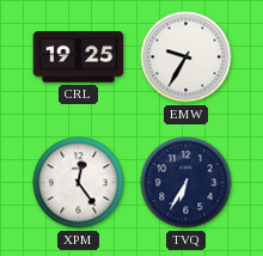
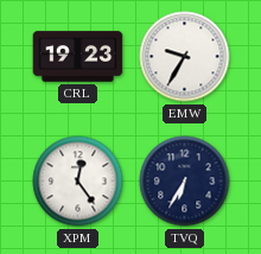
CRL: 19:25 -> 19:23
